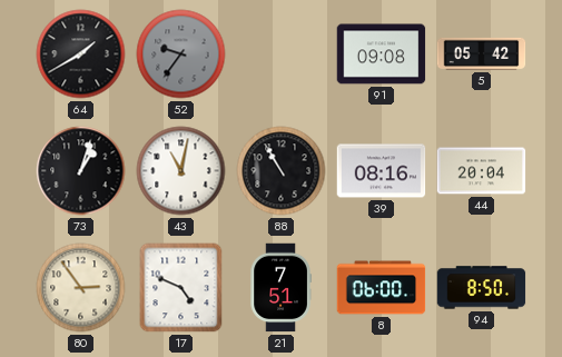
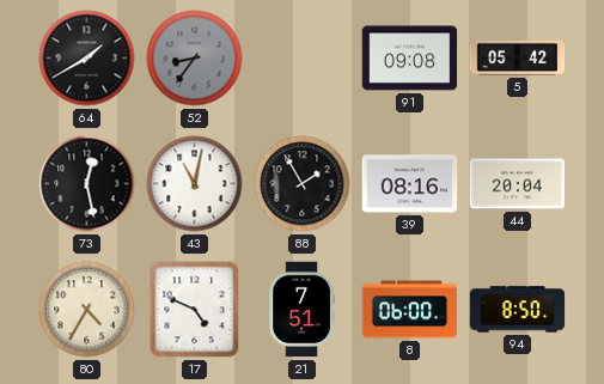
52: 9:36 -> 8:36
73: 1:03 -> 12:28
88: 10:55 -> 1:55
80: 2:54 -> 4:35
